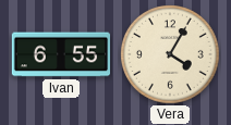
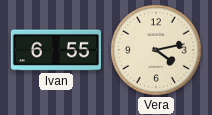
Vera: 4:05 -> 4:13
